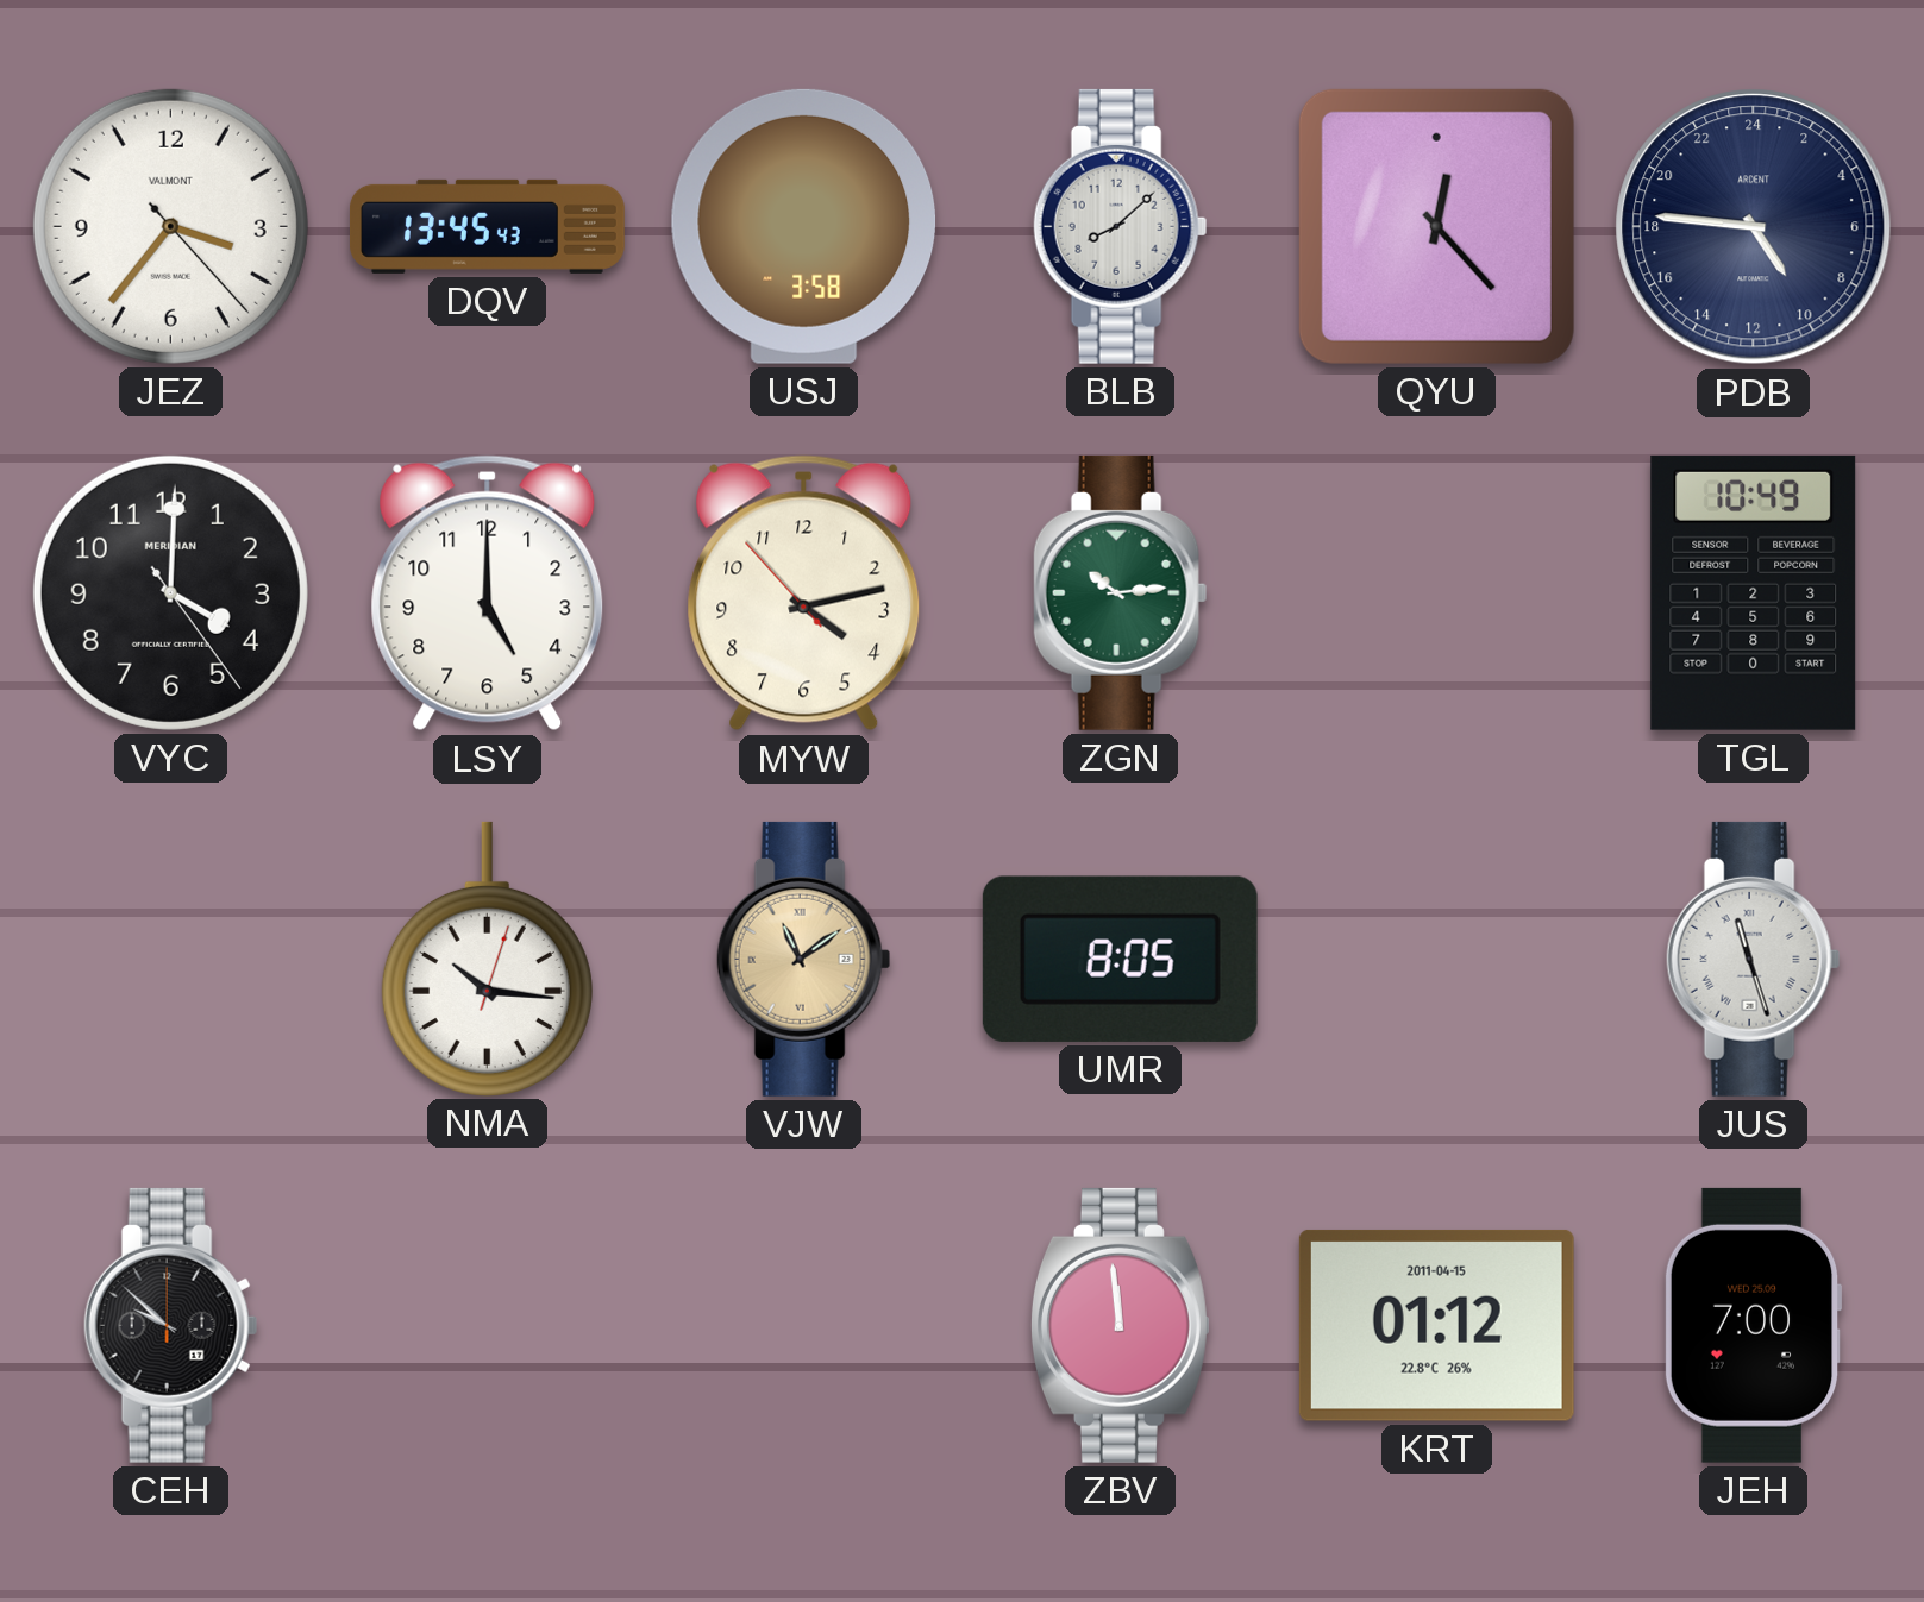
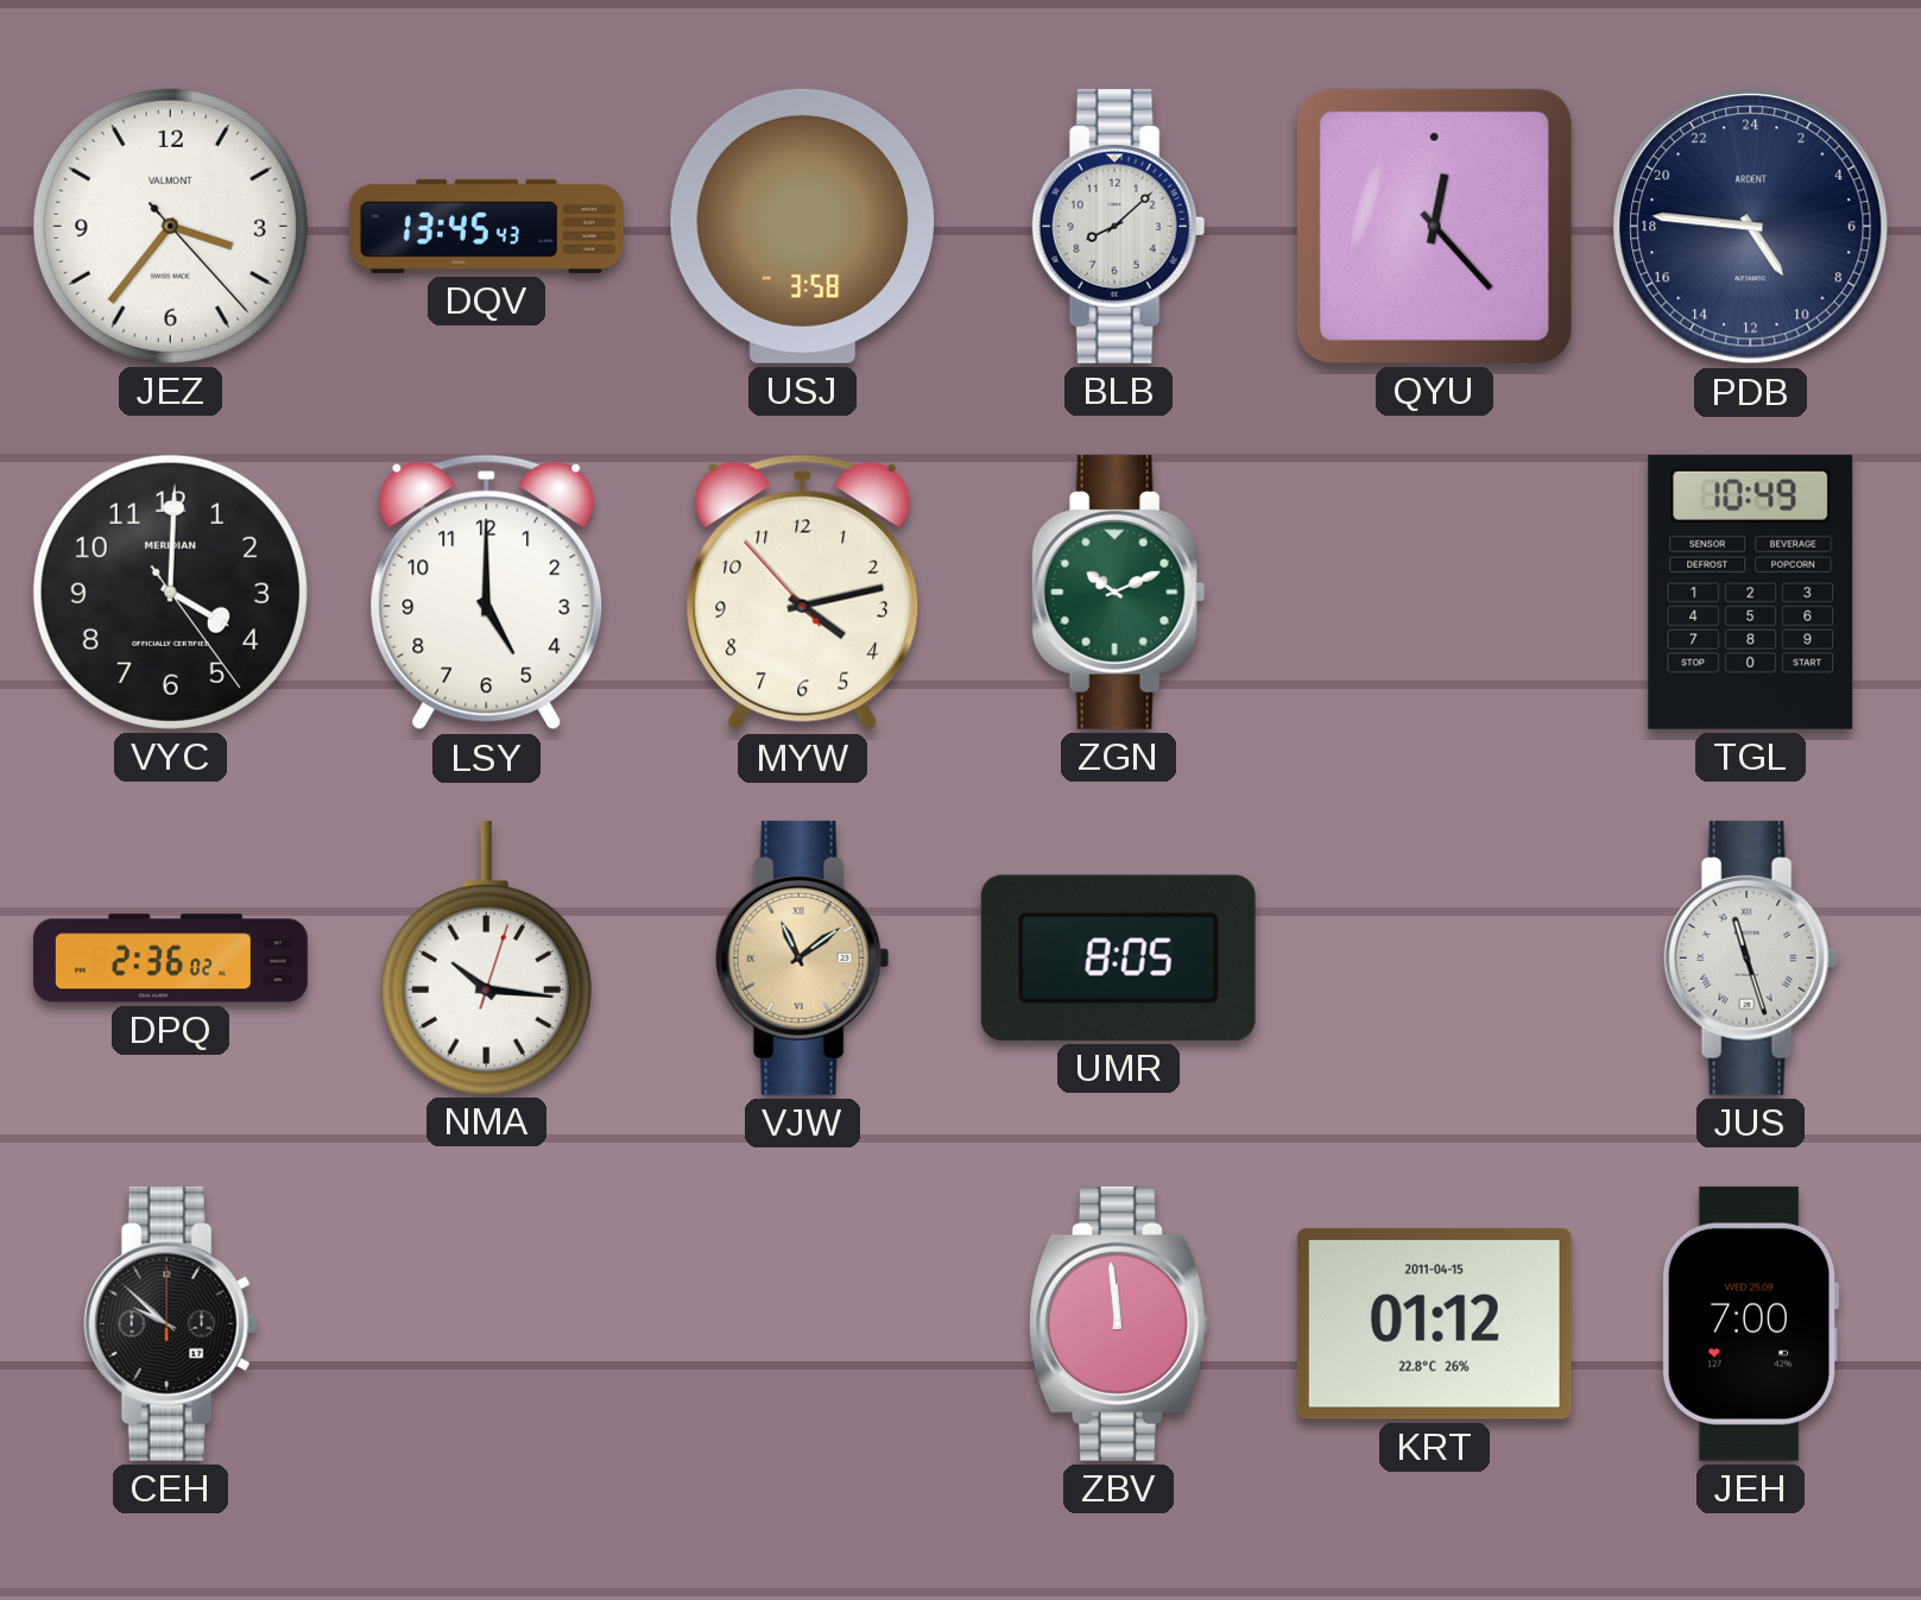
ZGN: 10:14 -> 10:11
DPQ: none -> 2:36
